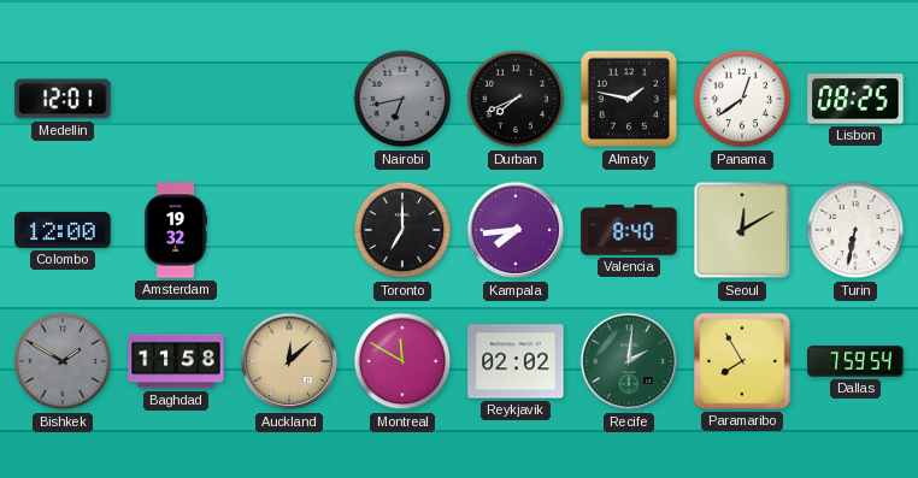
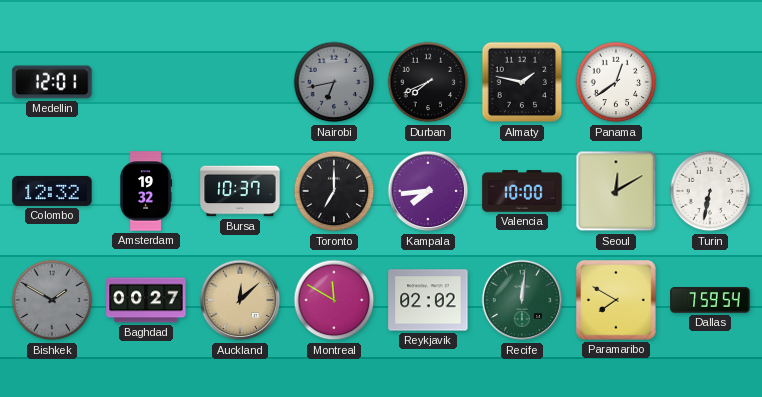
Lisbon: 08:25 -> none
Colombo: 12:00 -> 12:32
Bursa: none -> 10:37
Valencia: 8:40 -> 10:00
Baghdad: 11:58 -> 00:27
Recife: 2:01 -> 12:01
Paramaribo: 7:55 -> 7:50
